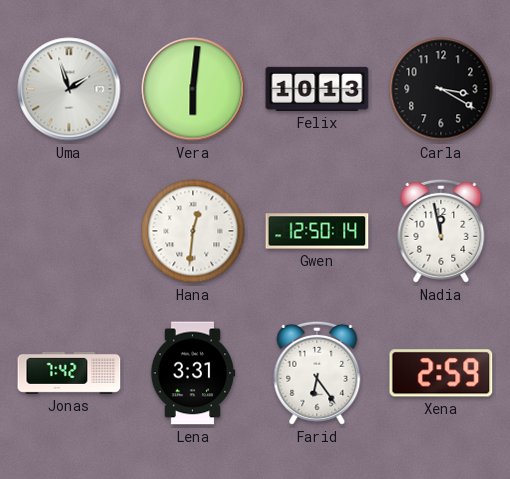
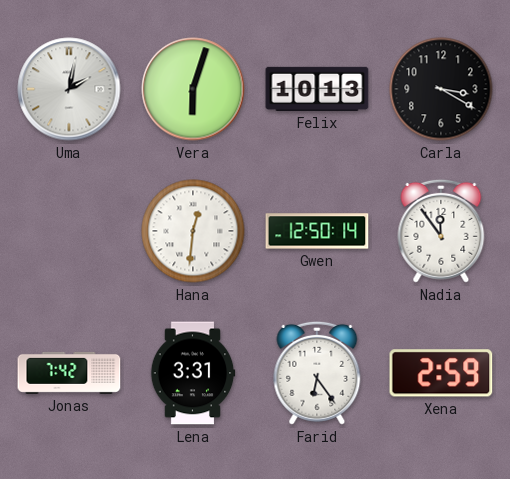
Uma: 1:57 -> 2:02
Vera: 6:01 -> 6:03
Nadia: 11:58 -> 11:54
